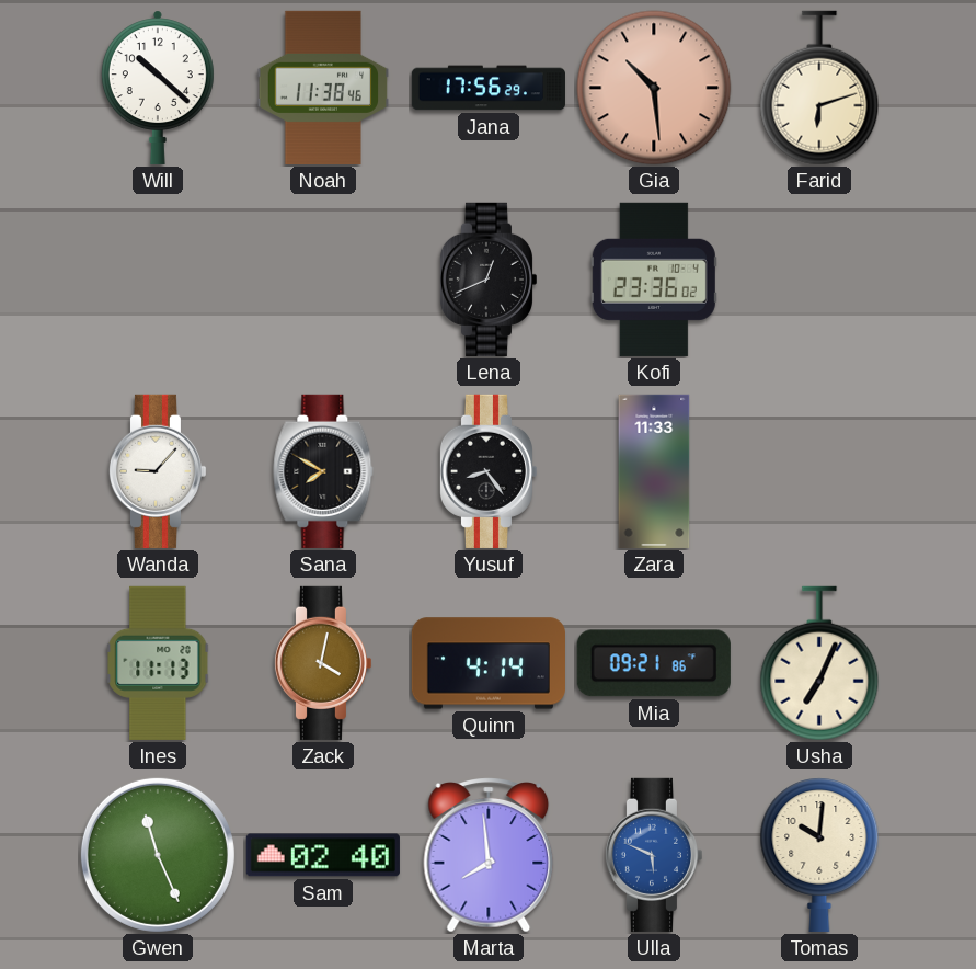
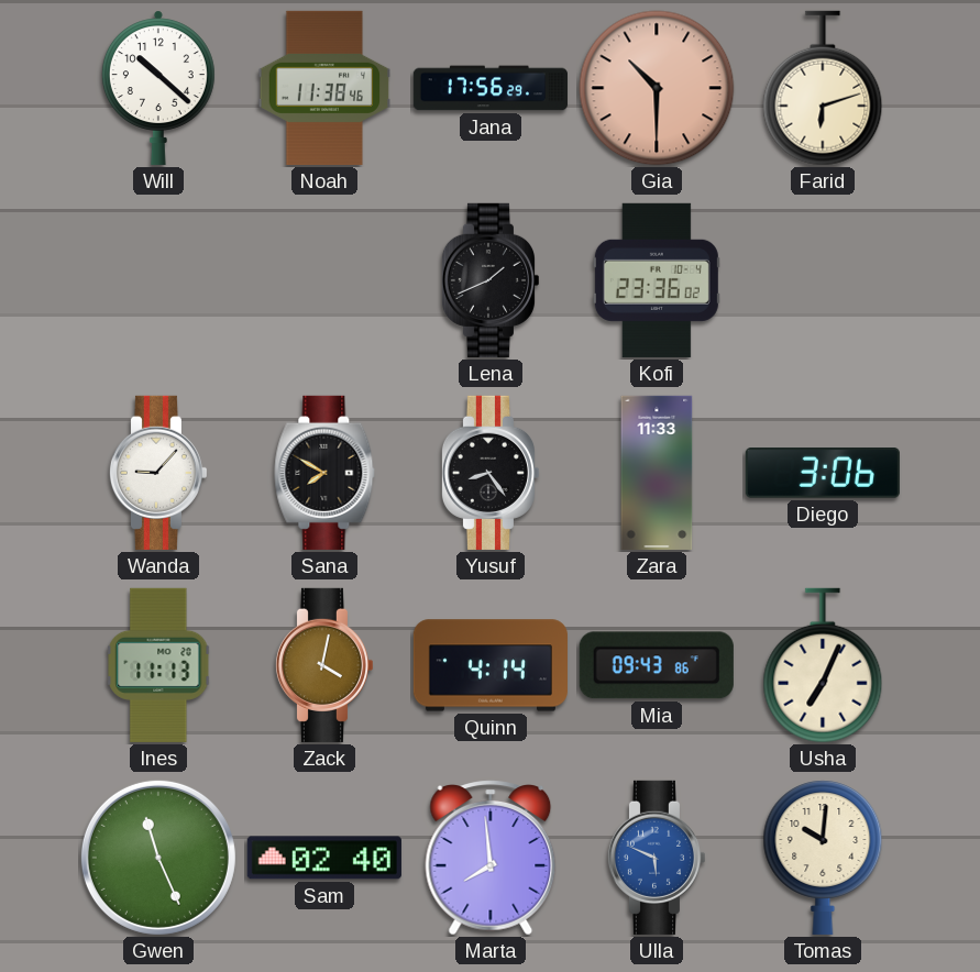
Gia: 10:29 -> 10:30
Lena: 12:41 -> 1:41
Diego: none -> 3:06
Mia: 09:21 -> 09:43
